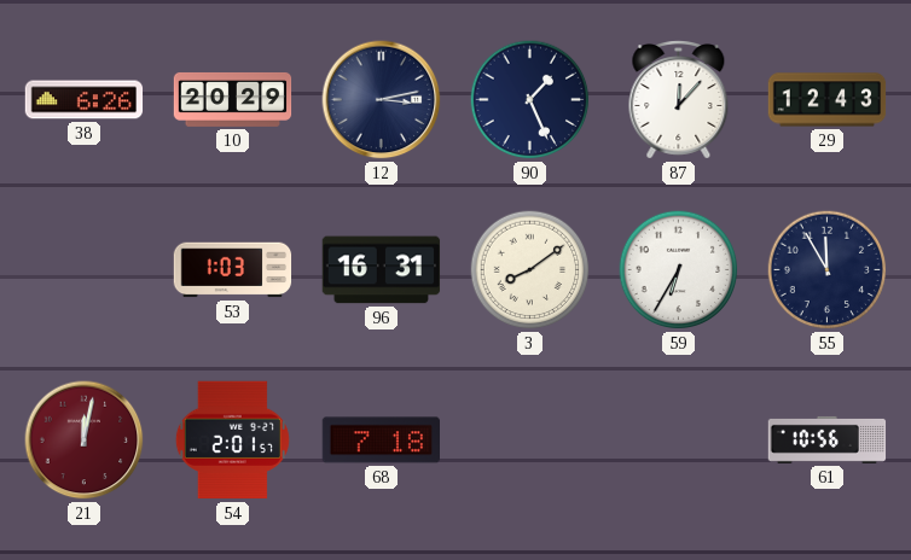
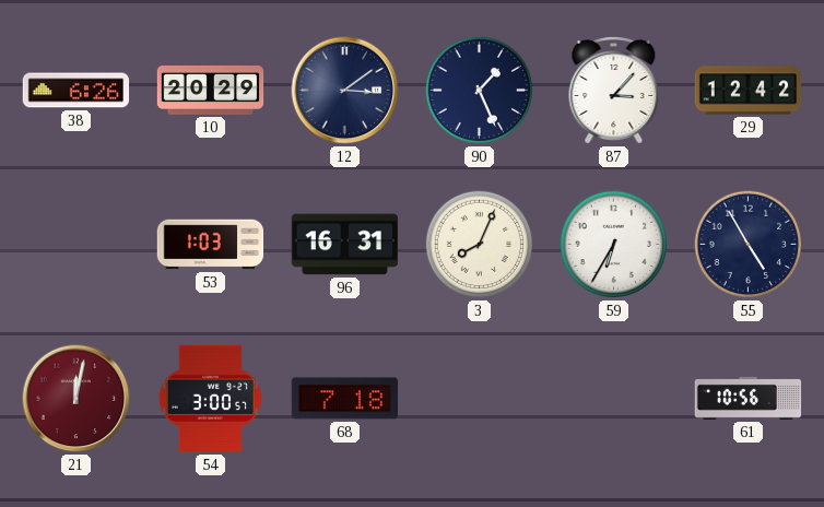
12: 3:13 -> 3:09
87: 12:07 -> 3:07
29: 12:43 -> 12:42
3: 8:09 -> 8:04
55: 11:55 -> 4:55
54: 2:01 -> 3:00
